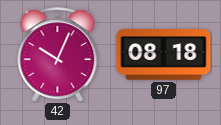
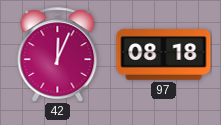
42: 10:04 -> 12:04
